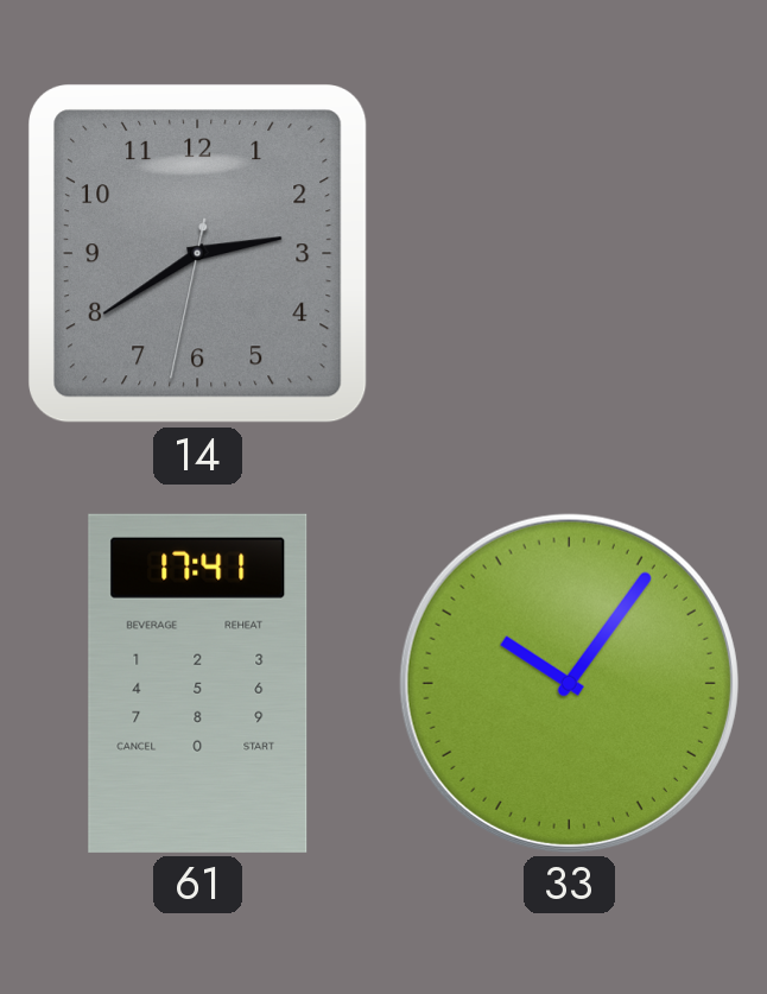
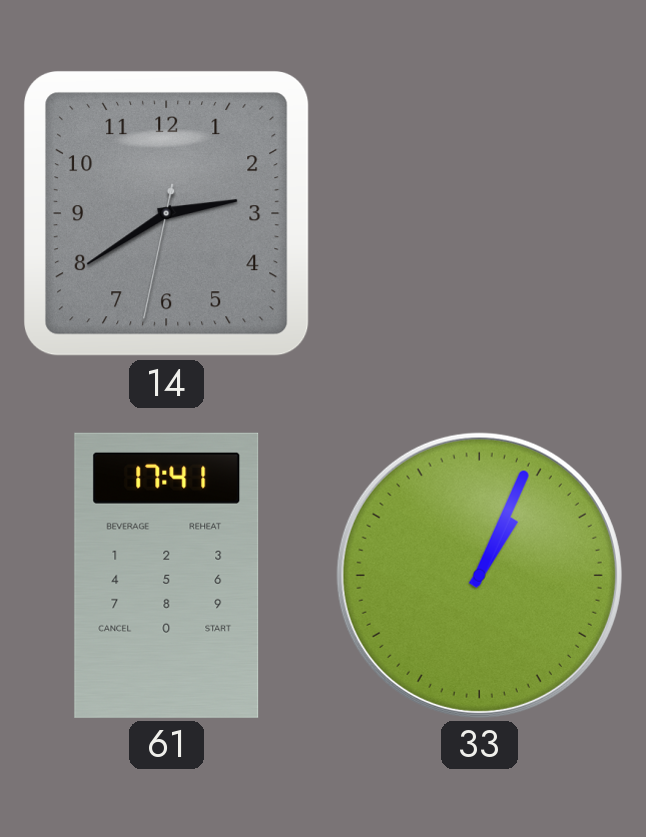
33: 10:06 -> 1:04
